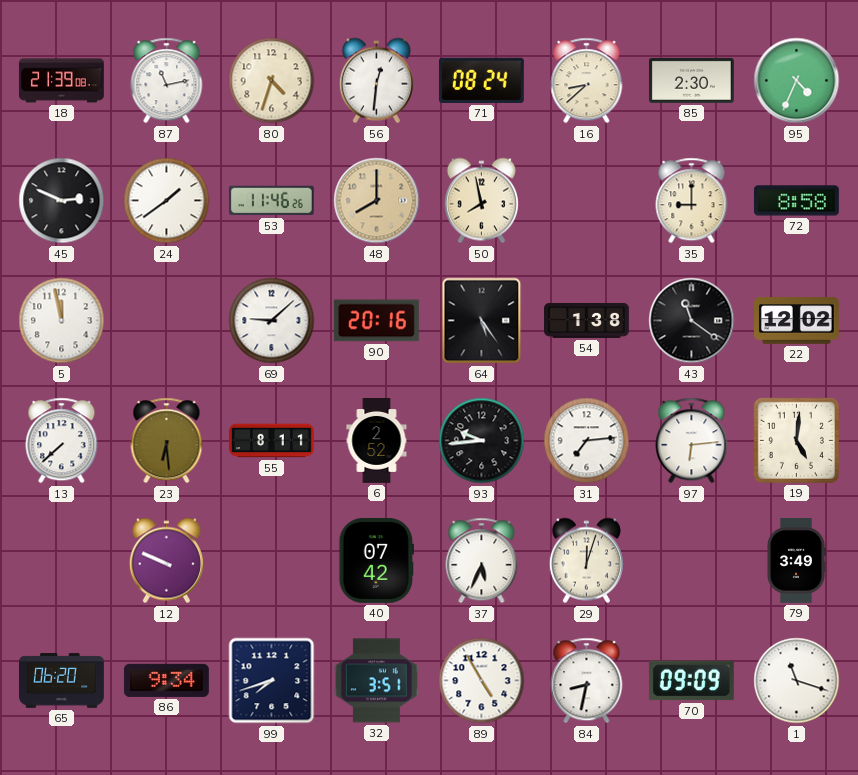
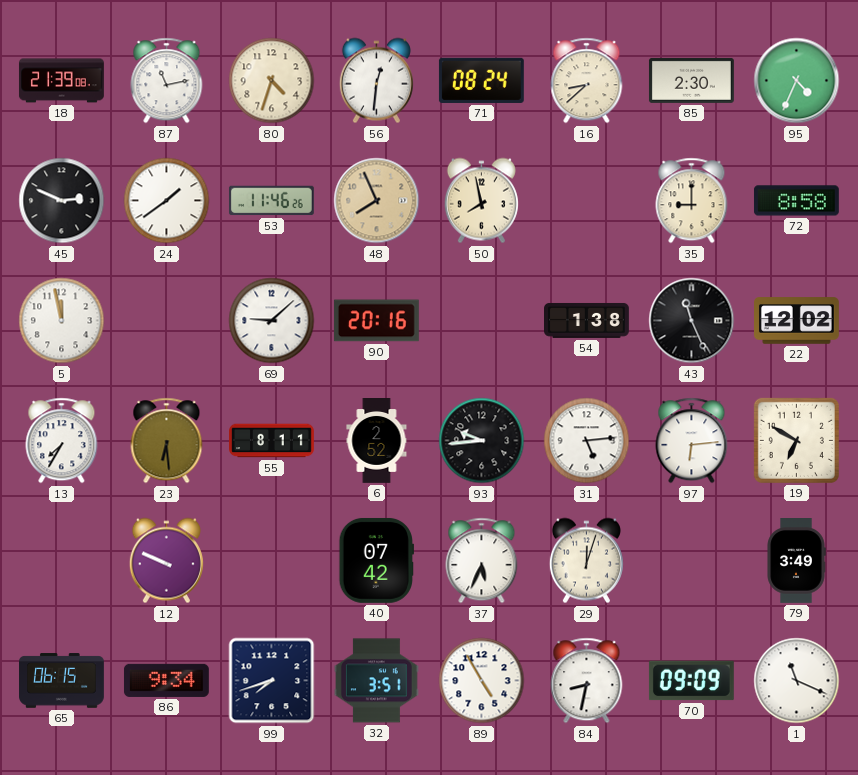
48: 8:00 -> 7:56
64: 5:24 -> none
43: 11:21 -> 11:26
13: 7:38 -> 7:35
31: 7:14 -> 5:14
19: 5:01 -> 6:50
65: 06:20 -> 06:15
1: 11:18 -> 11:19
